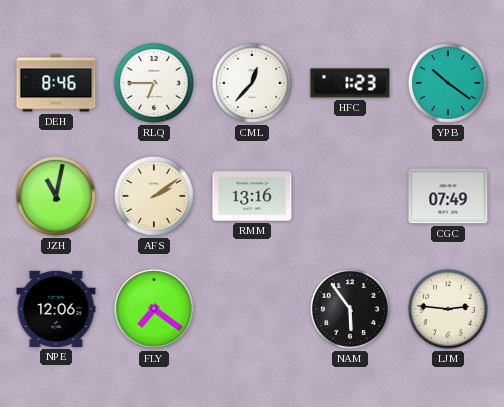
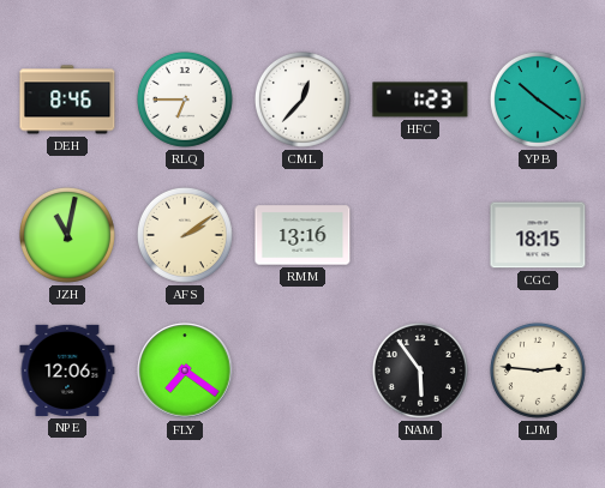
CGC: 07:49 -> 18:15
